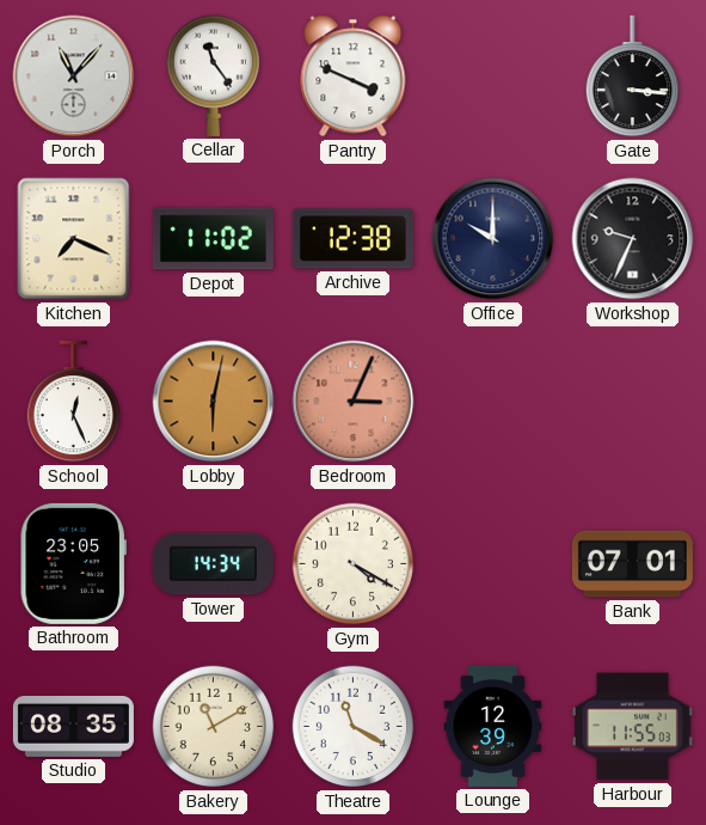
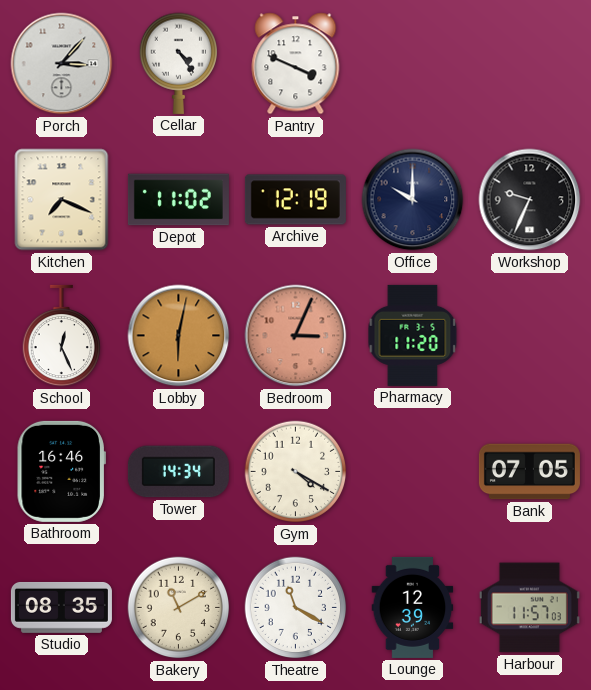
Porch: 11:07 -> 3:07
Cellar: 11:24 -> 4:24
Gate: 3:16 -> none
Archive: 12:38 -> 12:19
Pharmacy: none -> 11:20
Bathroom: 23:05 -> 16:46
Bank: 07:01 -> 07:05
Harbour: 11:55 -> 11:57
